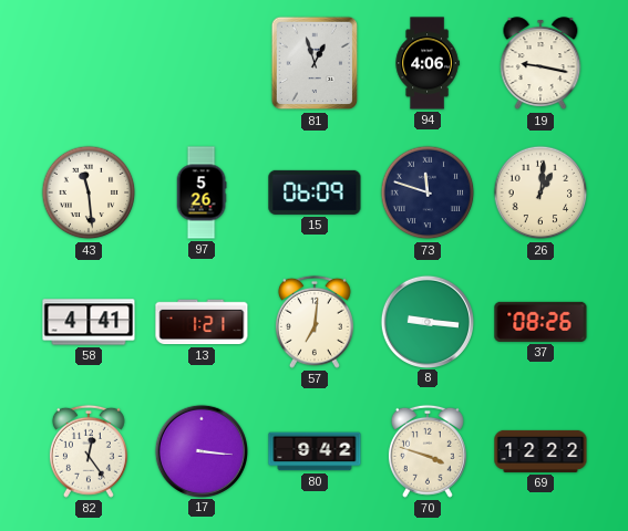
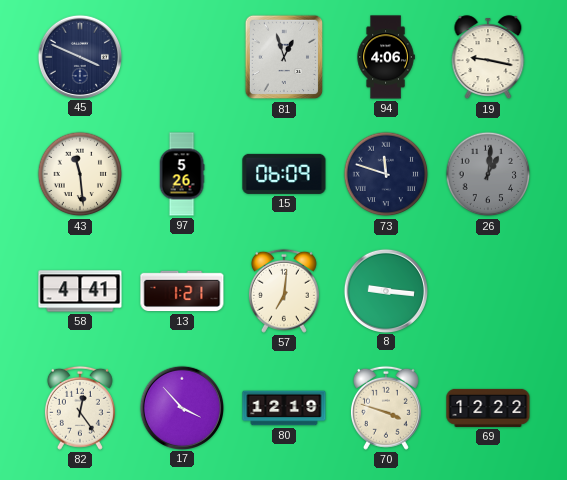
45: none -> 3:49
26 dial: cream -> grey
37: 08:26 -> none
17: 3:16 -> 3:53
80: 9:42 -> 12:19
